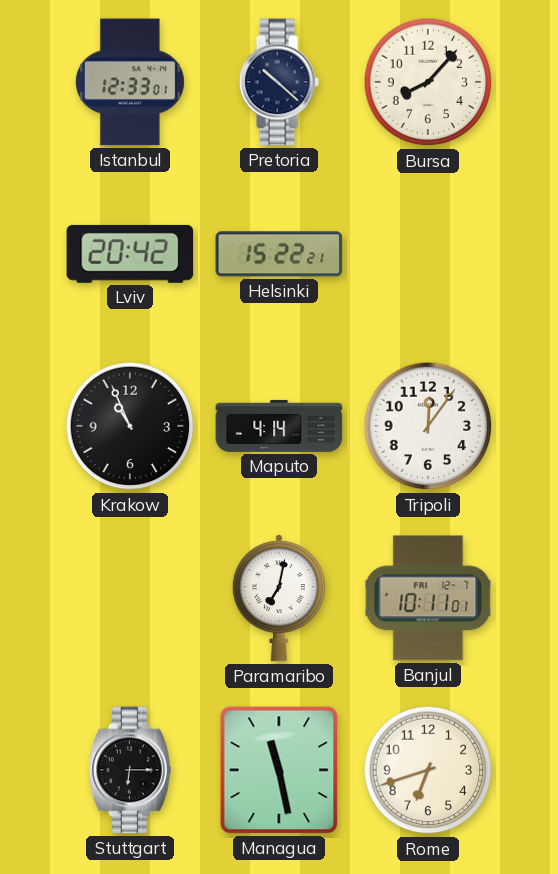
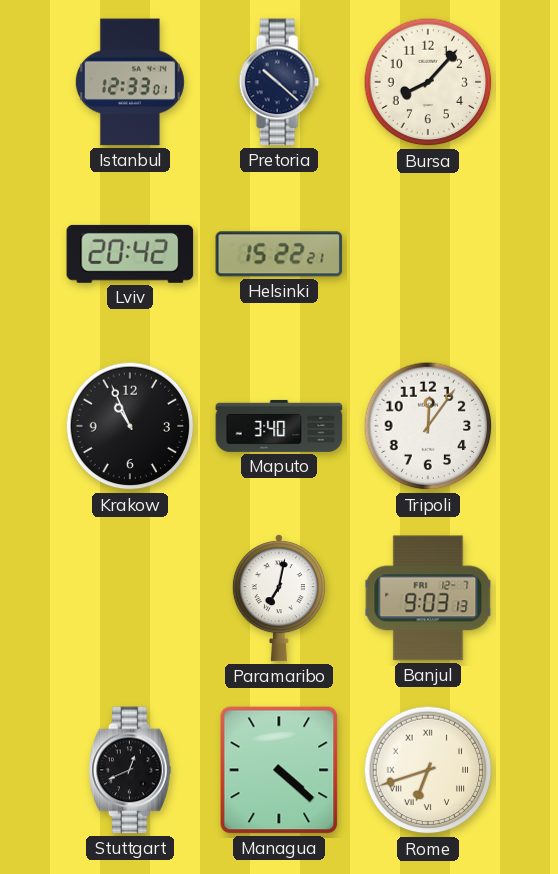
Maputo: 4:14 -> 3:40
Banjul: 10:11 -> 9:03
Stuttgart: 6:15 -> 12:41
Managua: 11:28 -> 4:22
Rome numerals: Arabic -> Roman
